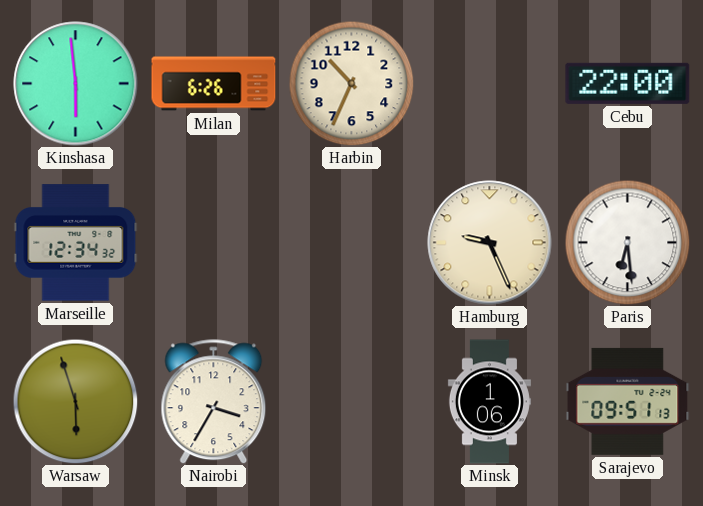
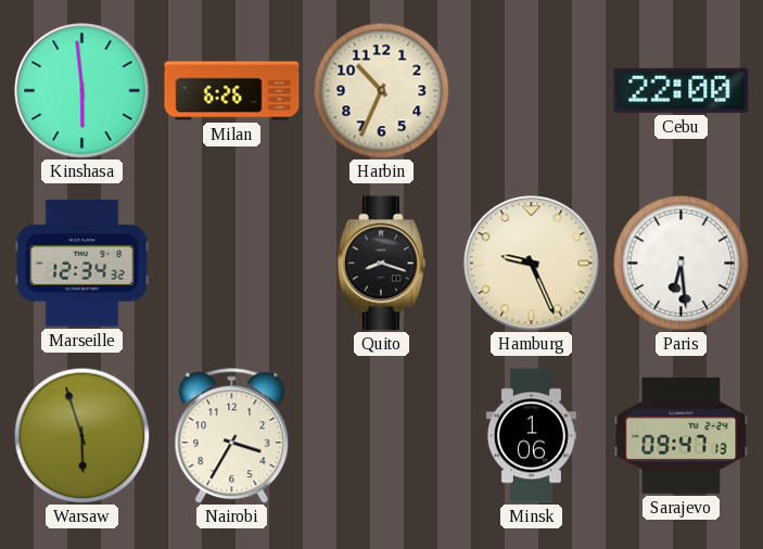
Quito: none -> 8:18
Sarajevo: 09:51 -> 09:47
